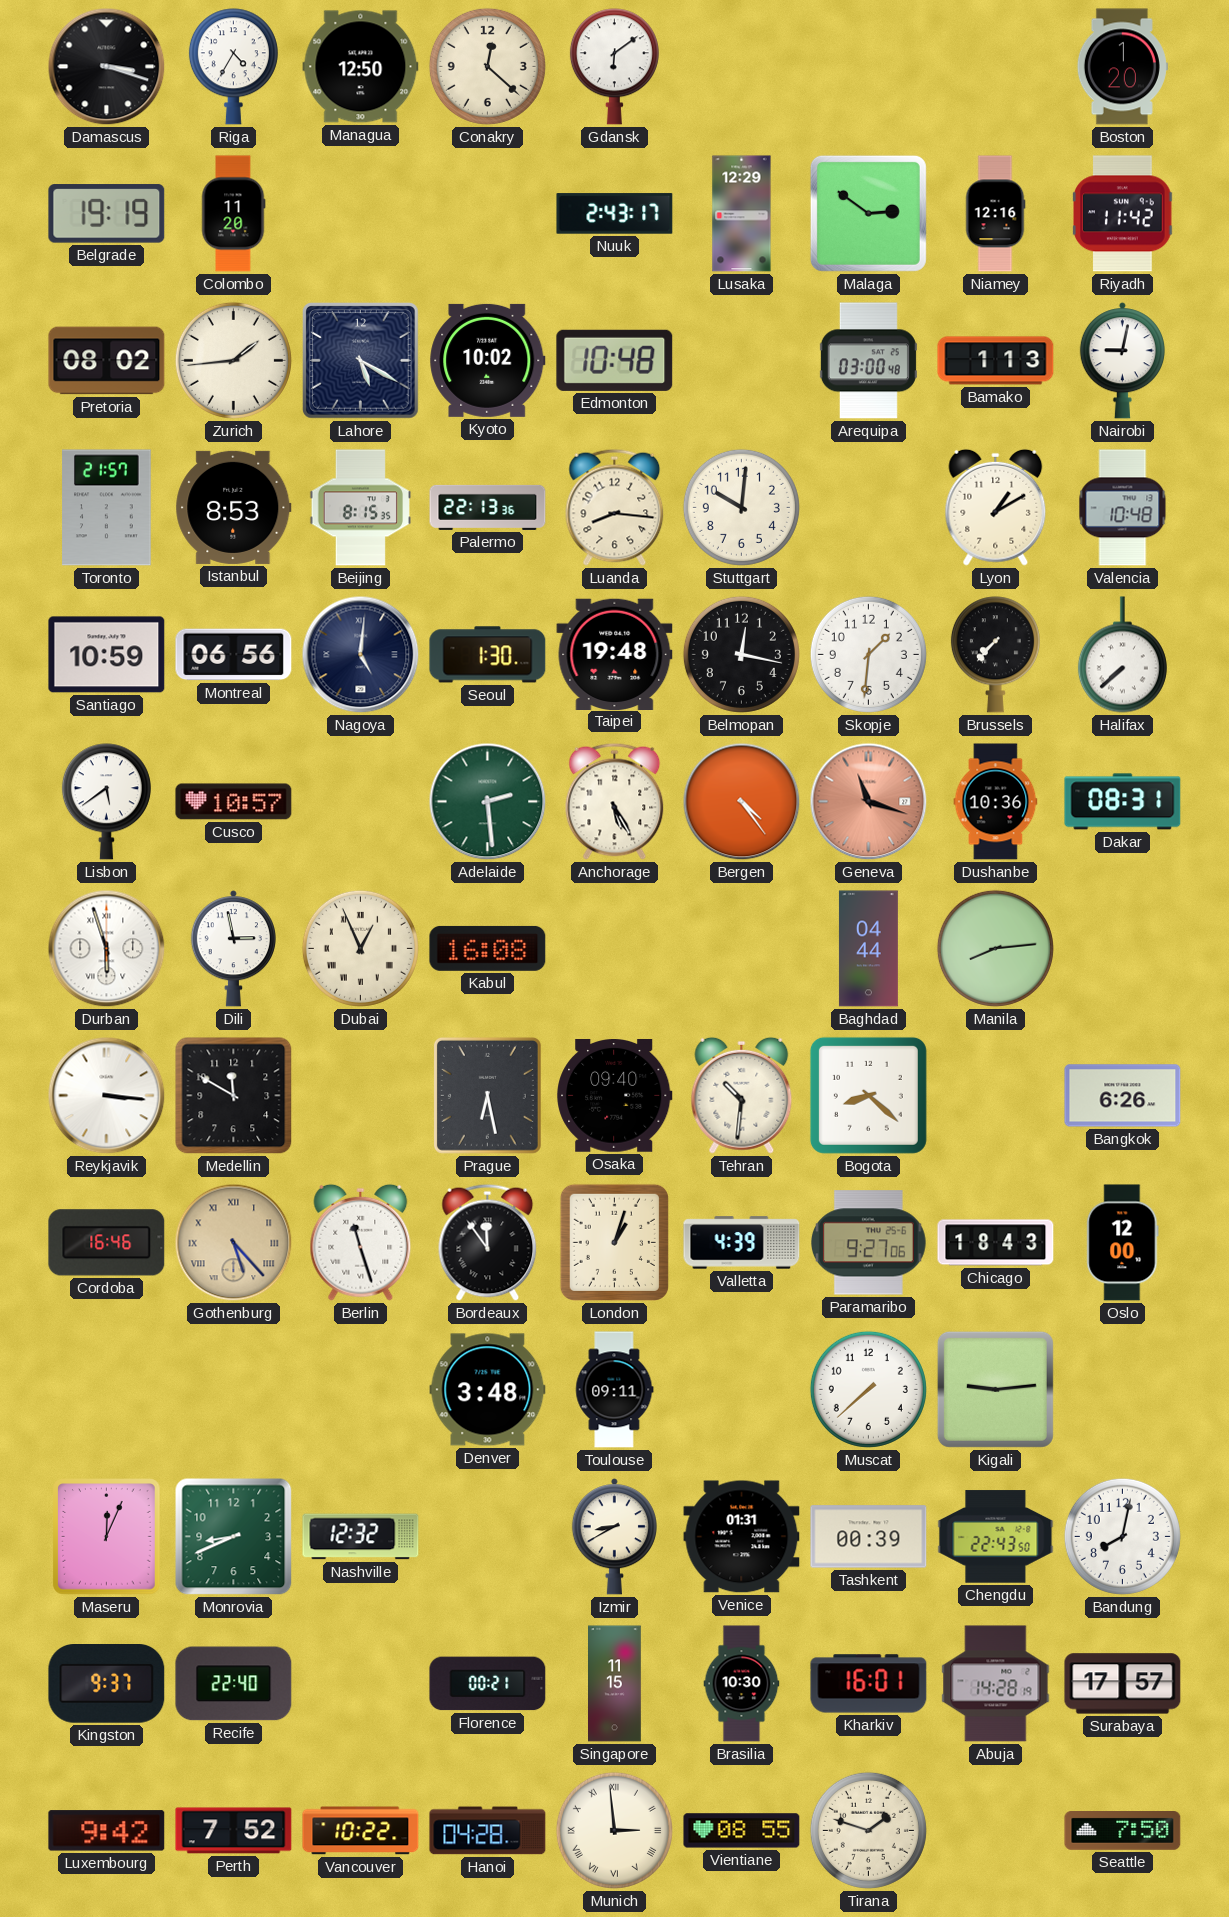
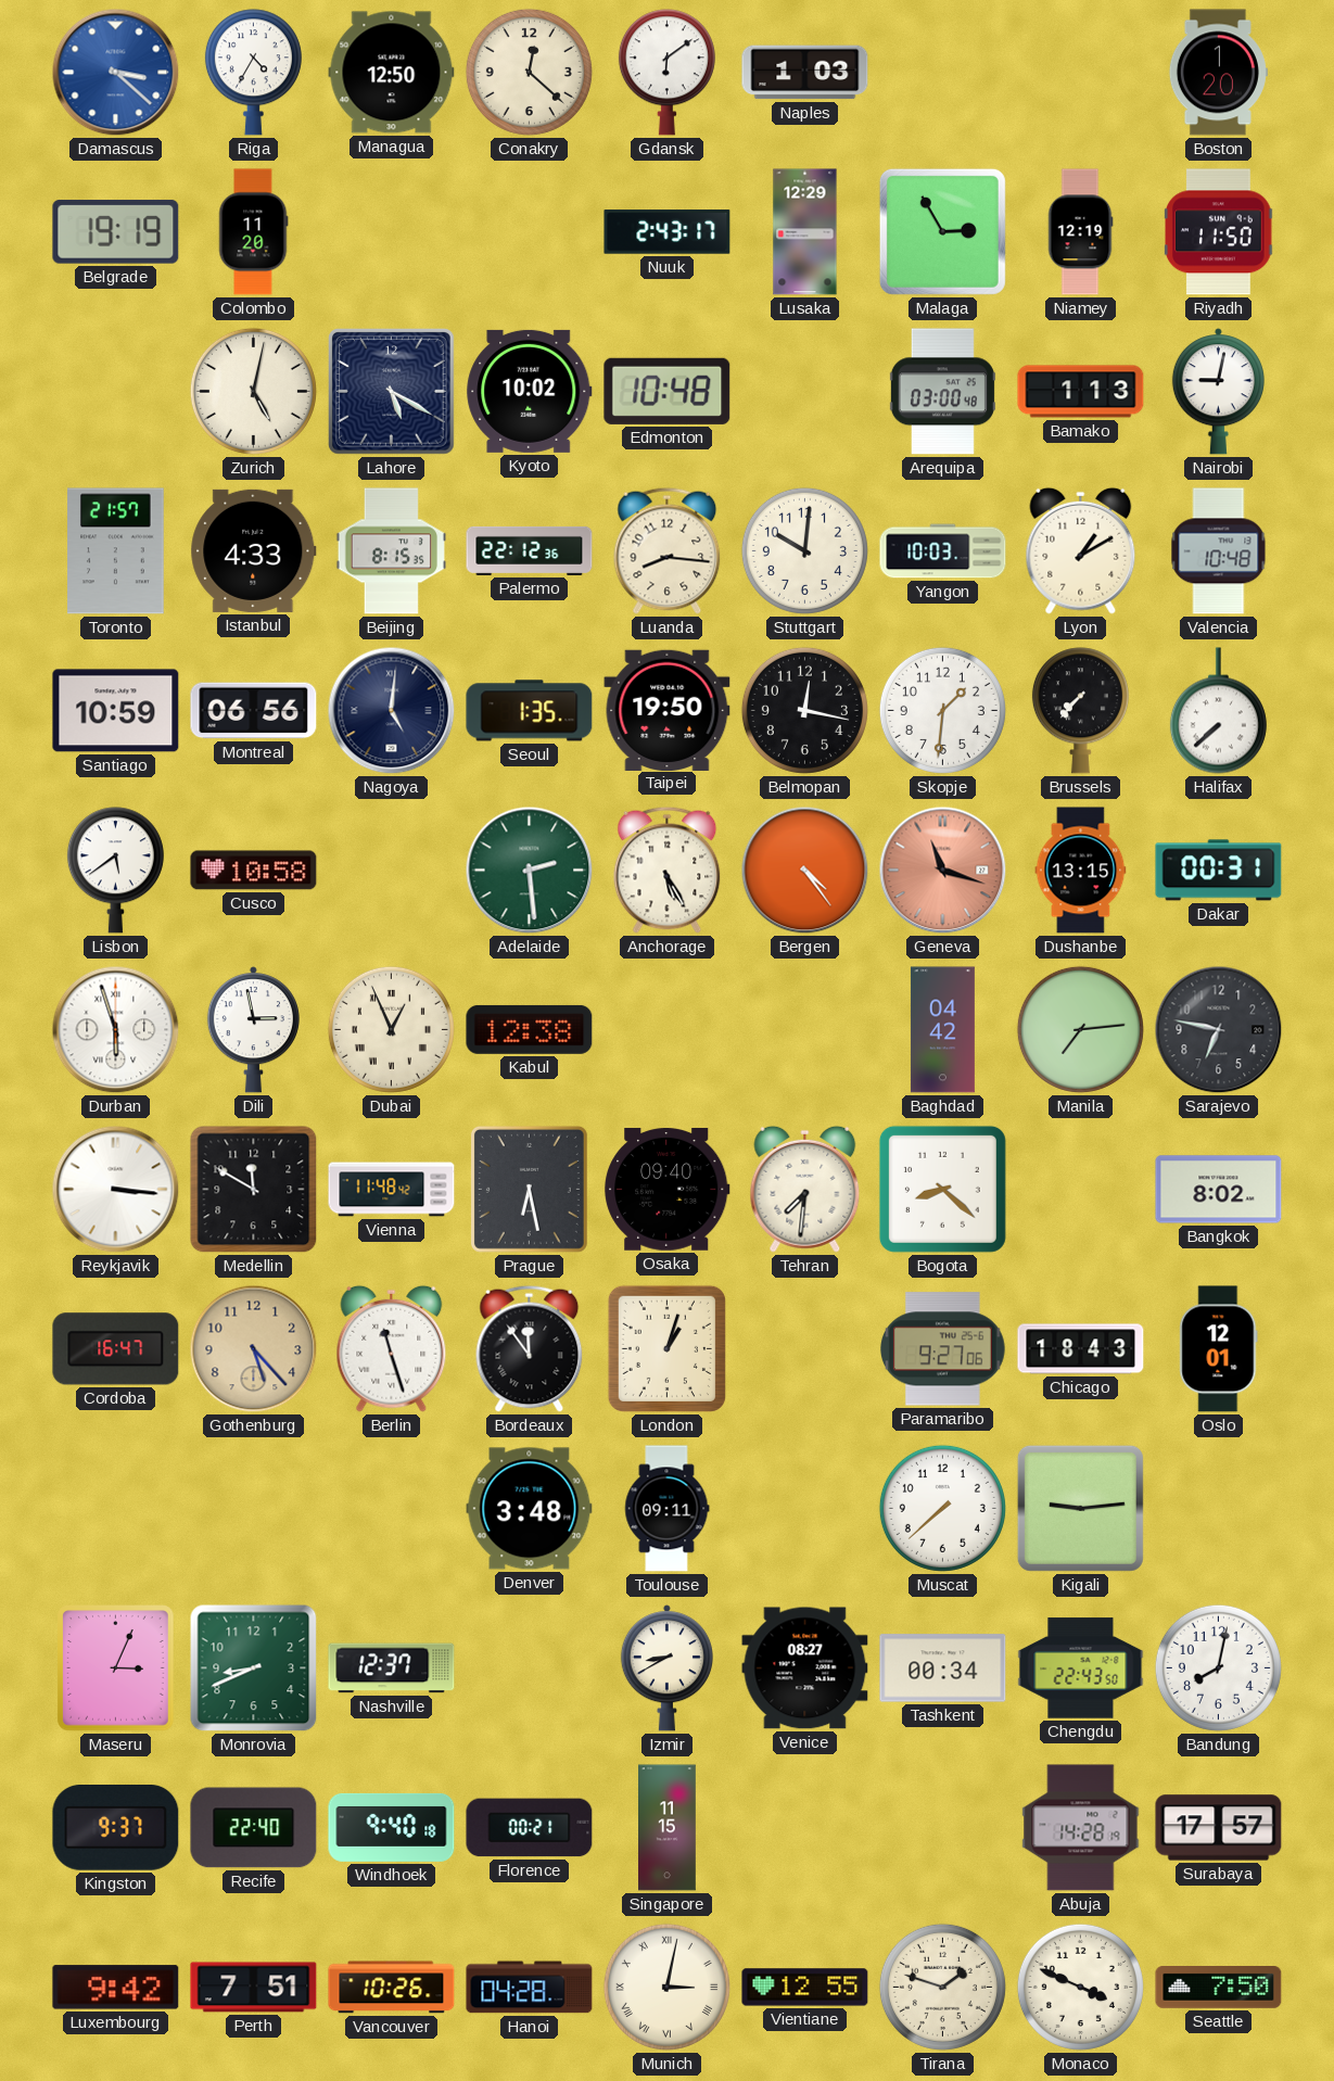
Damascus: 3:18 -> 3:22
Damascus dial: black -> blue
Naples: none -> 1:03
Malaga: 2:51 -> 2:55
Niamey: 12:16 -> 12:19
Riyadh: 11:42 -> 11:50
Pretoria: 08:02 -> none
Zurich: 1:44 -> 5:02
Istanbul: 8:53 -> 4:33
Palermo: 22:13 -> 22:12
Yangon: none -> 10:03
Seoul: 1:30 -> 1:35
Taipei: 19:48 -> 19:50
Cusco: 10:57 -> 10:58
Dushanbe: 10:36 -> 13:15
Dakar: 08:31 -> 00:31
Kabul: 16:08 -> 12:38
Baghdad: 04:44 -> 04:42
Manila: 8:14 -> 7:14
Sarajevo: none -> 6:47
Vienna: none -> 11:48
Tehran: 10:31 -> 7:31
Bangkok: 6:26 -> 8:02
Cordoba: 16:46 -> 16:47
Gothenburg numerals: Roman -> Arabic
Valletta: 4:39 -> none
Oslo: 12:00 -> 12:01
Maseru: 12:04 -> 3:04
Nashville: 12:32 -> 12:37
Venice: 01:31 -> 08:27
Tashkent: 00:39 -> 00:34
Windhoek: none -> 9:40
Brasilia: 10:30 -> none
Kharkiv: 16:01 -> none
Perth: 7:52 -> 7:51
Vancouver: 10:22 -> 10:26
Munich: 2:59 -> 3:02
Vientiane: 08:55 -> 12:55
Monaco: none -> 3:49
